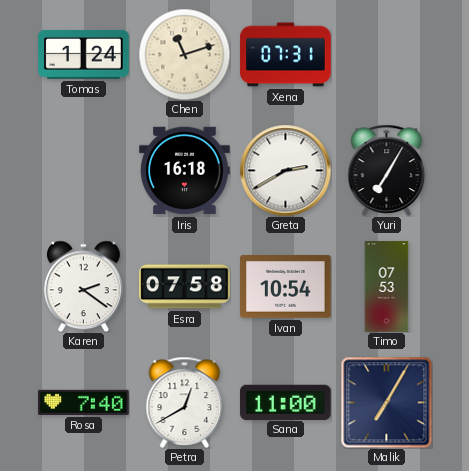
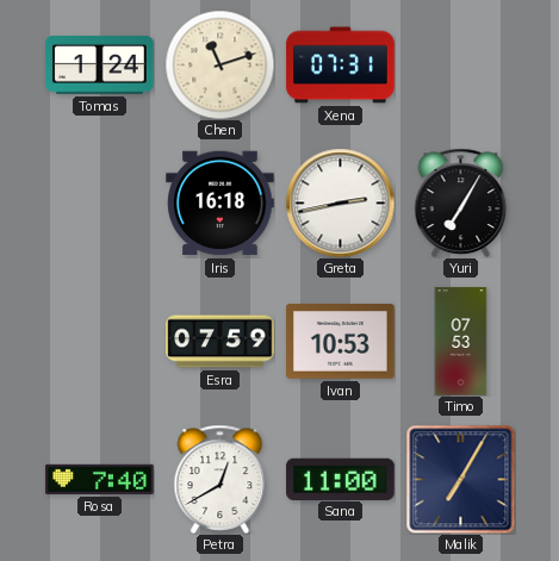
Greta: 2:40 -> 2:43
Karen: 2:21 -> none
Esra: 07:58 -> 07:59
Ivan: 10:54 -> 10:53
